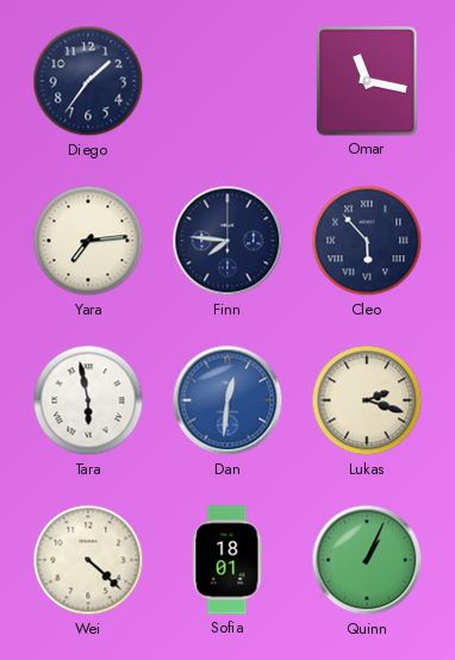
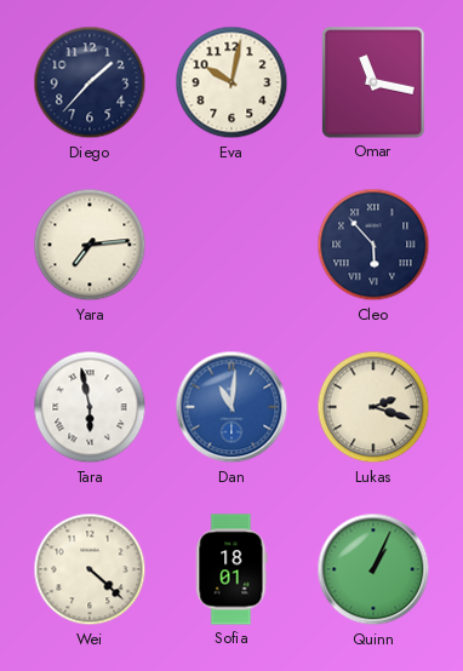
Diego: 1:36 -> 1:37
Eva: none -> 10:02
Finn: 7:46 -> none
Dan: 12:31 -> 11:01
